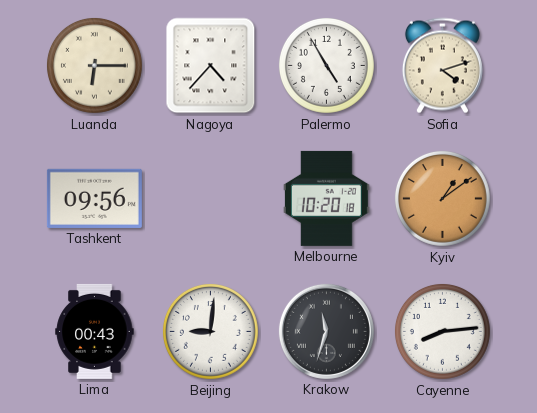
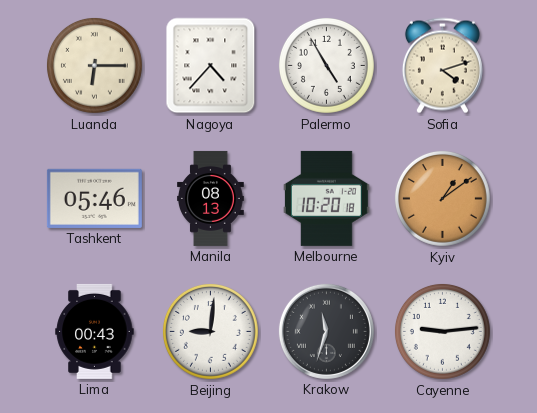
Tashkent: 09:56 -> 05:46
Manila: none -> 08:13
Cayenne: 8:14 -> 9:14
